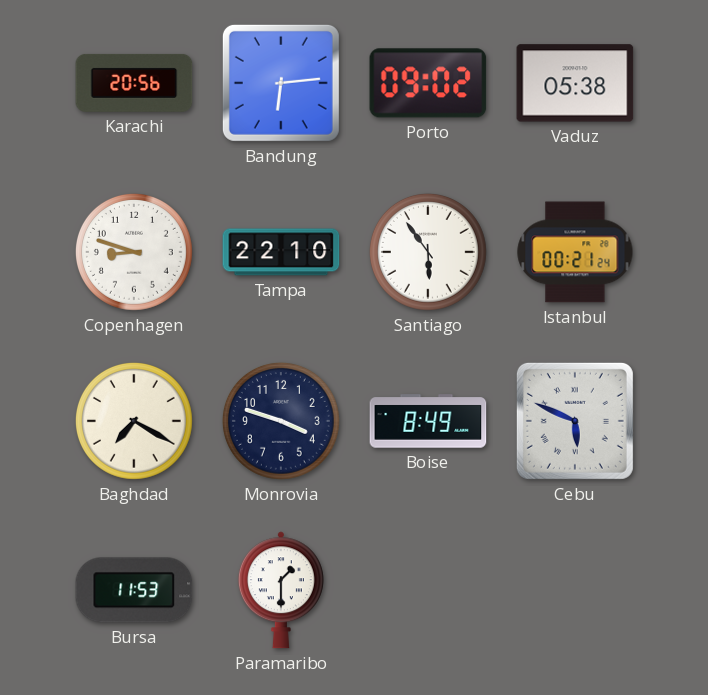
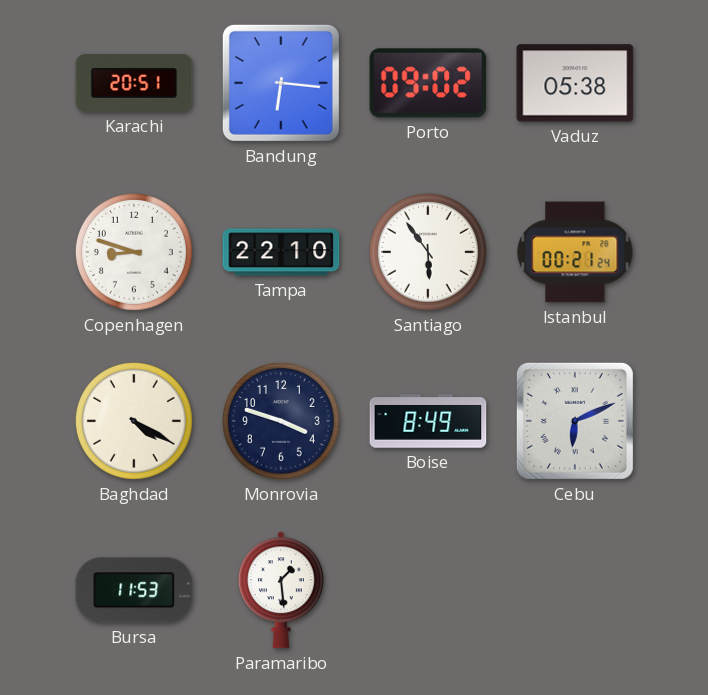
Karachi: 20:56 -> 20:51
Bandung: 6:14 -> 6:16
Baghdad: 7:20 -> 4:20
Cebu: 5:49 -> 6:11
Paramaribo: 1:30 -> 1:29
